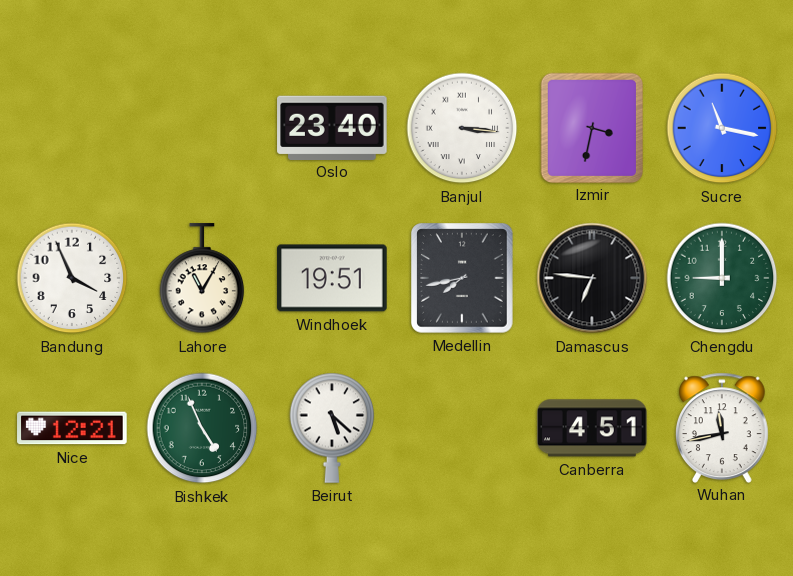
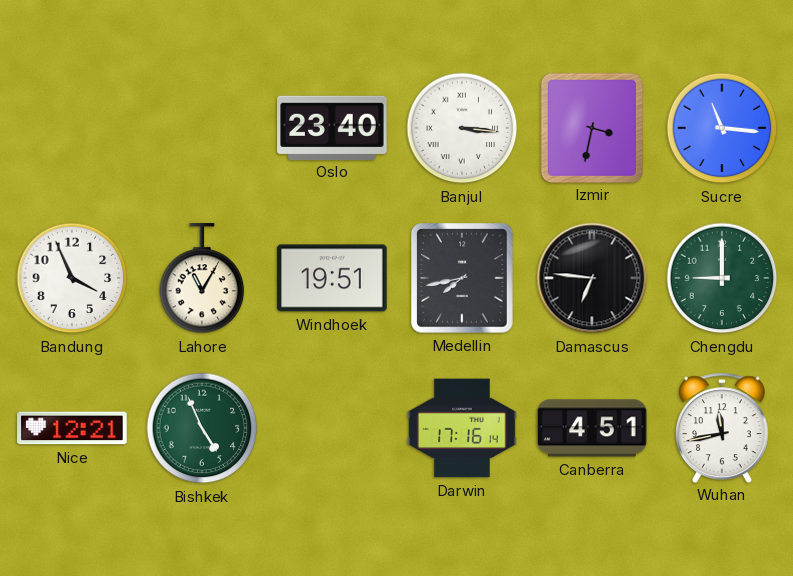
Sucre: 11:17 -> 11:16
Beirut: 5:22 -> none
Darwin: none -> 17:16
